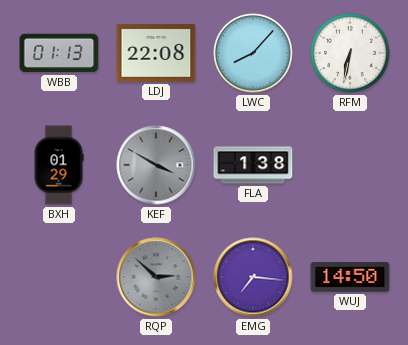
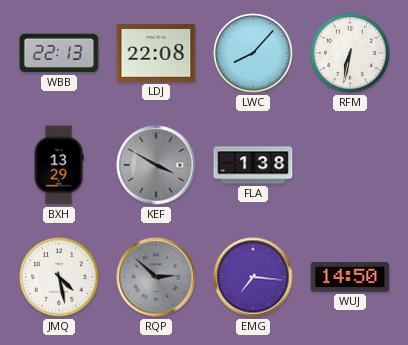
WBB: 01:13 -> 22:13
BXH: 01:29 -> 13:29
JMQ: none -> 4:28
